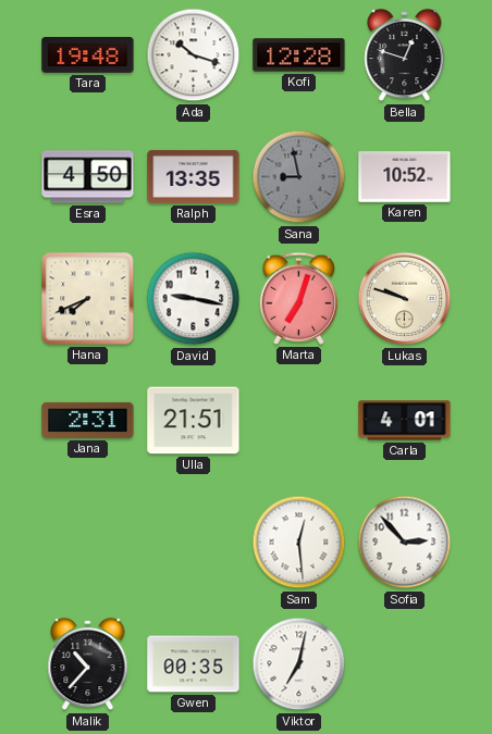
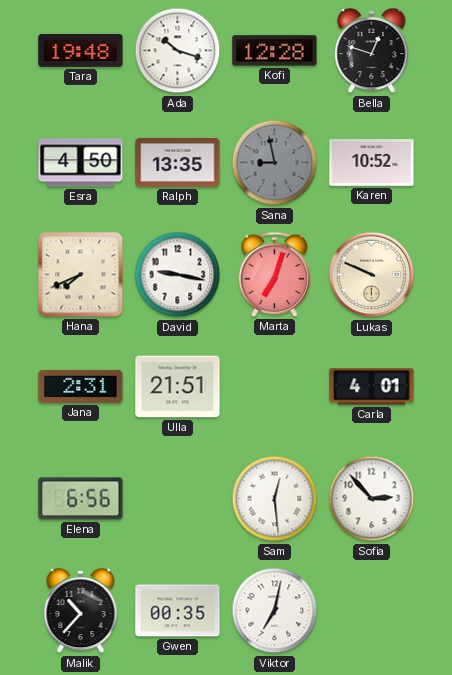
Lukas: 9:48 -> 9:49
Elena: none -> 6:56
